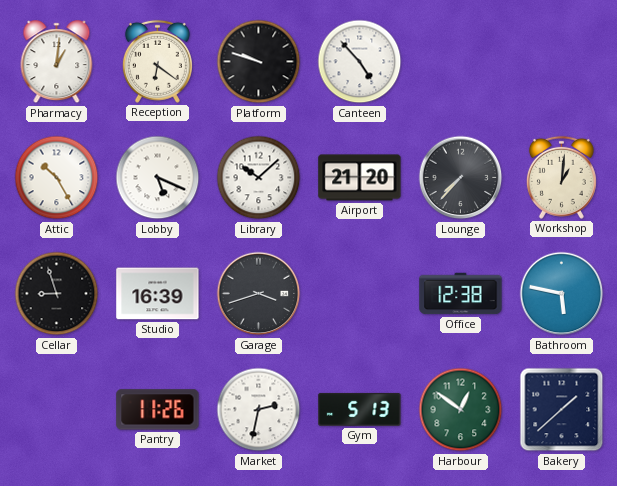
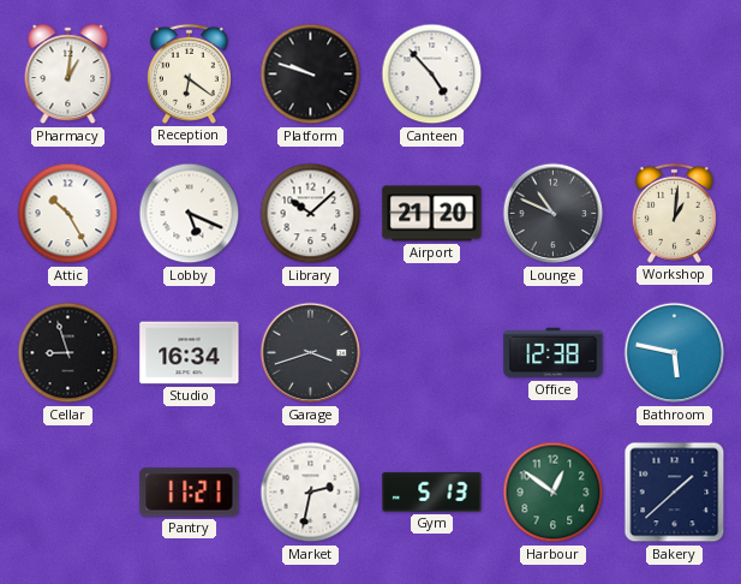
Lounge: 7:37 -> 10:49
Studio: 16:39 -> 16:34
Pantry: 11:26 -> 11:21
